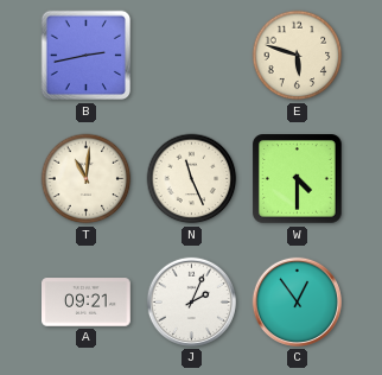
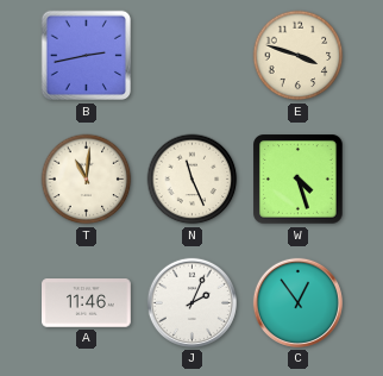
E: 5:48 -> 3:48
W: 4:30 -> 4:27
A: 09:21 -> 11:46
